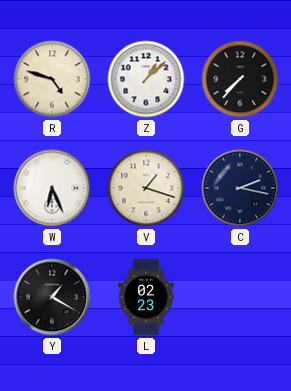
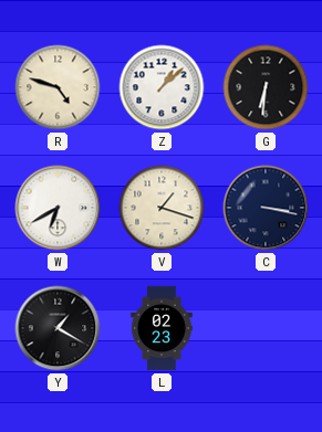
G: 7:37 -> 6:31
W: 6:26 -> 6:40
C: 2:17 -> 3:17
